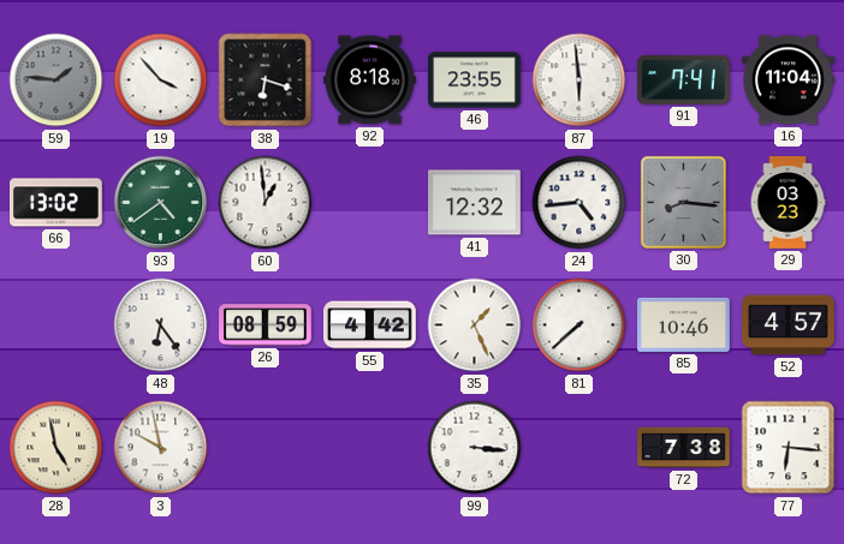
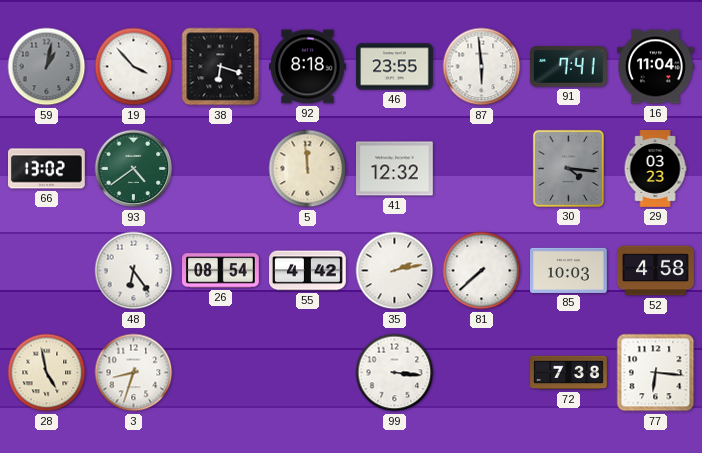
59: 1:46 -> 1:02
60: 12:59 -> none
5: none -> 11:59
24: 4:44 -> none
30: 8:16 -> 4:16
26: 08:59 -> 08:54
35: 1:26 -> 2:13
85: 10:46 -> 10:03
52: 4:57 -> 4:58
3: 9:58 -> 8:33
